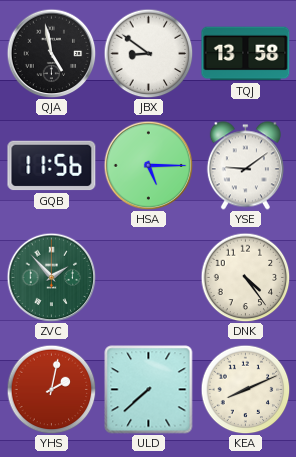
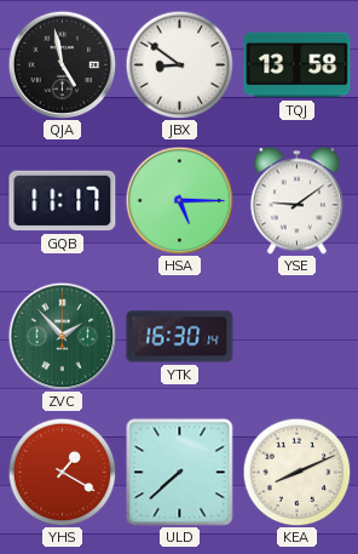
GQB: 11:56 -> 11:17
YTK: none -> 16:30
DNK: 4:24 -> none
YHS: 2:02 -> 1:20
